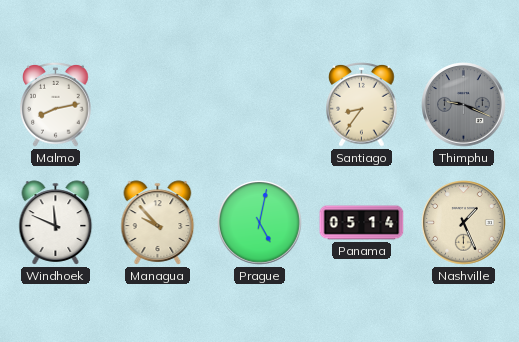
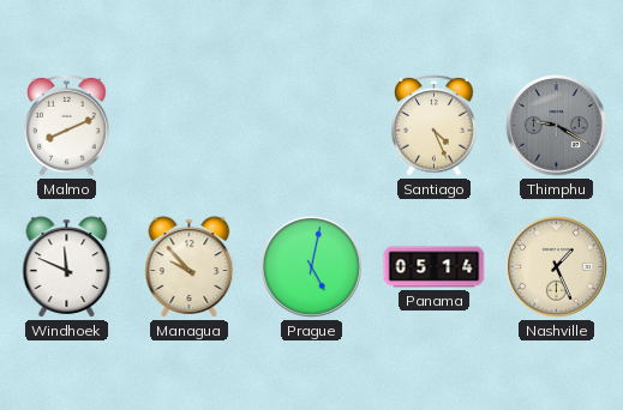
Malmo: 8:13 -> 8:11
Santiago: 8:36 -> 4:26
Thimphu: 9:19 -> 9:20
